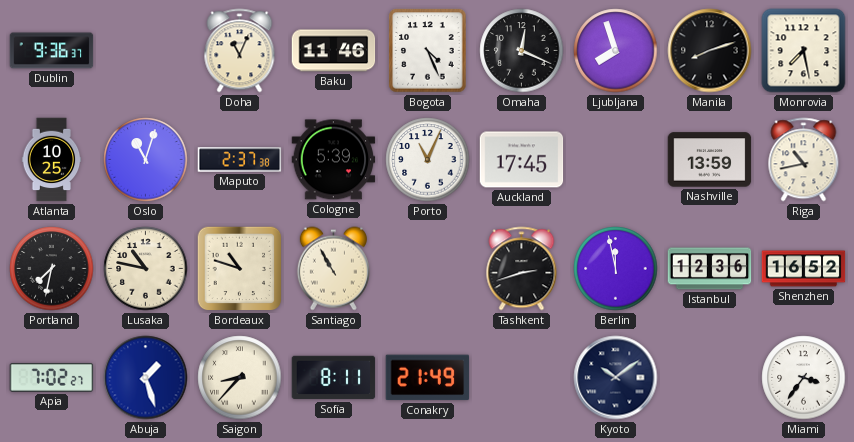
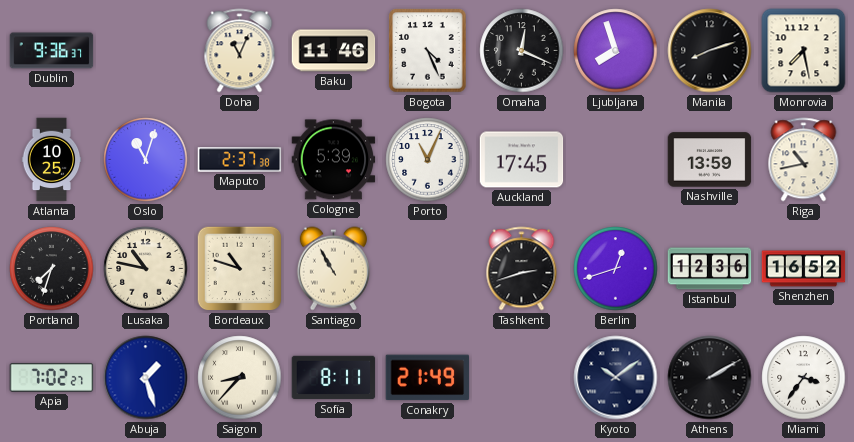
Portland: 7:32 -> 7:33
Berlin: 11:58 -> 12:42
Athens: none -> 2:10
